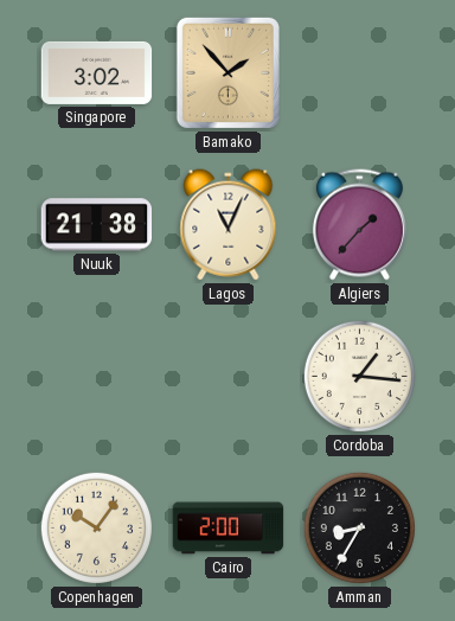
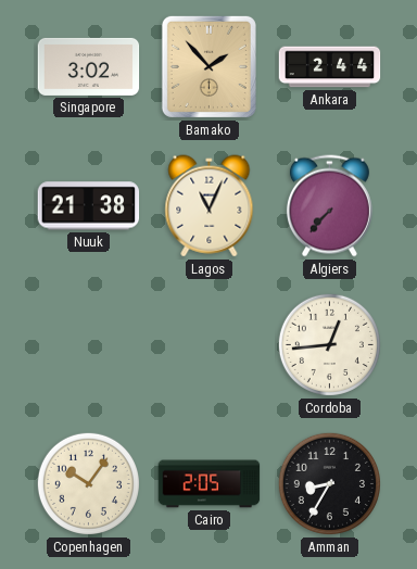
Ankara: none -> 2:44
Algiers: 1:37 -> 7:37
Cordoba: 1:16 -> 12:44
Cairo: 2:00 -> 2:05
